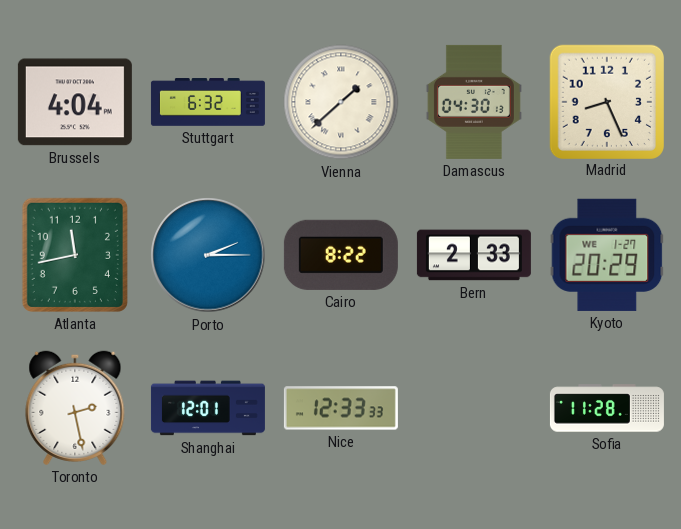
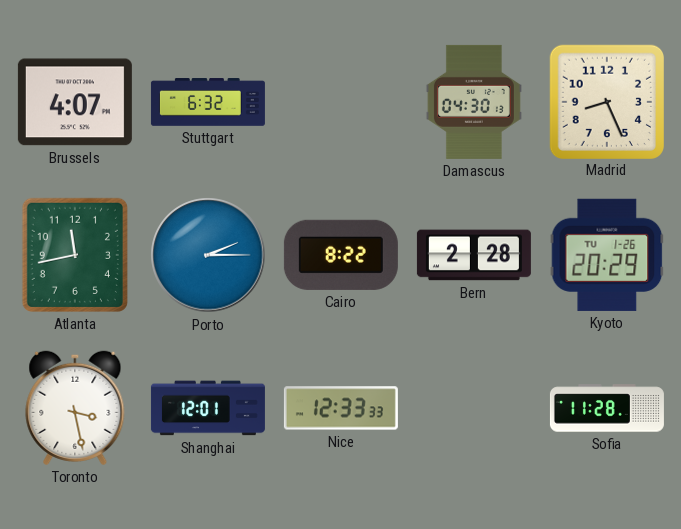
Brussels: 4:04 -> 4:07
Vienna: 1:38 -> none
Bern: 2:33 -> 2:28
Kyoto date: WE 1-27 -> TU 1-26
Toronto: 2:28 -> 3:28
